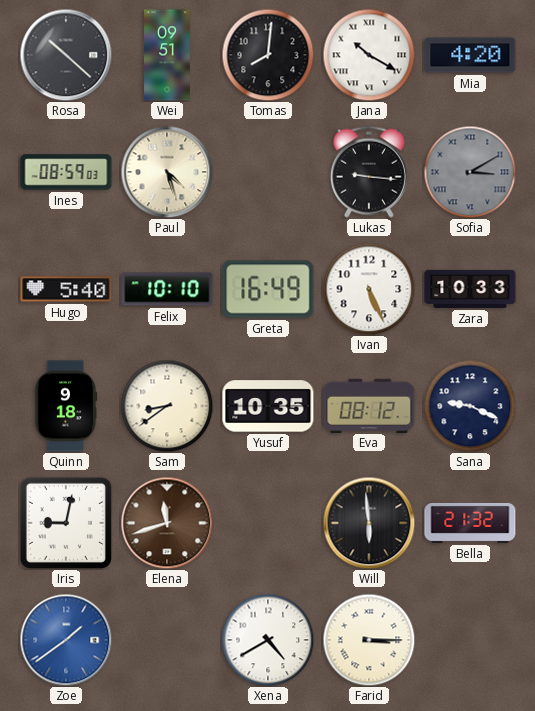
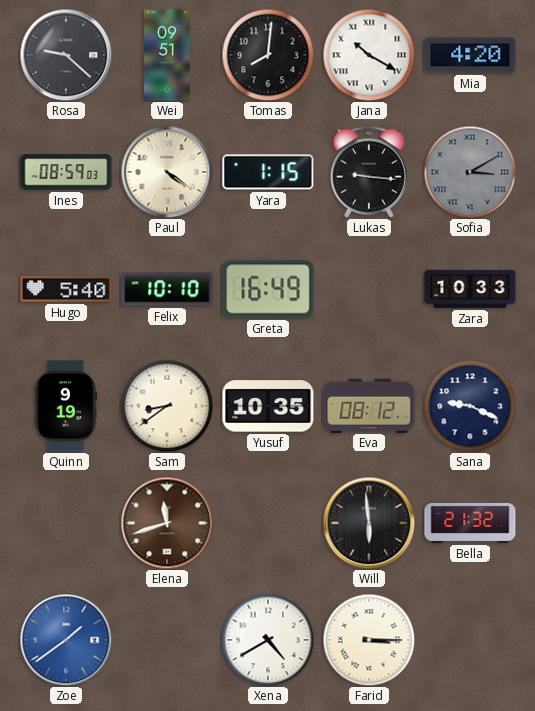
Rosa: 10:22 -> 9:22
Paul: 4:27 -> 4:21
Yara: none -> 1:15
Ivan: 5:26 -> none
Quinn: 9:18 -> 9:19
Iris: 9:02 -> none
